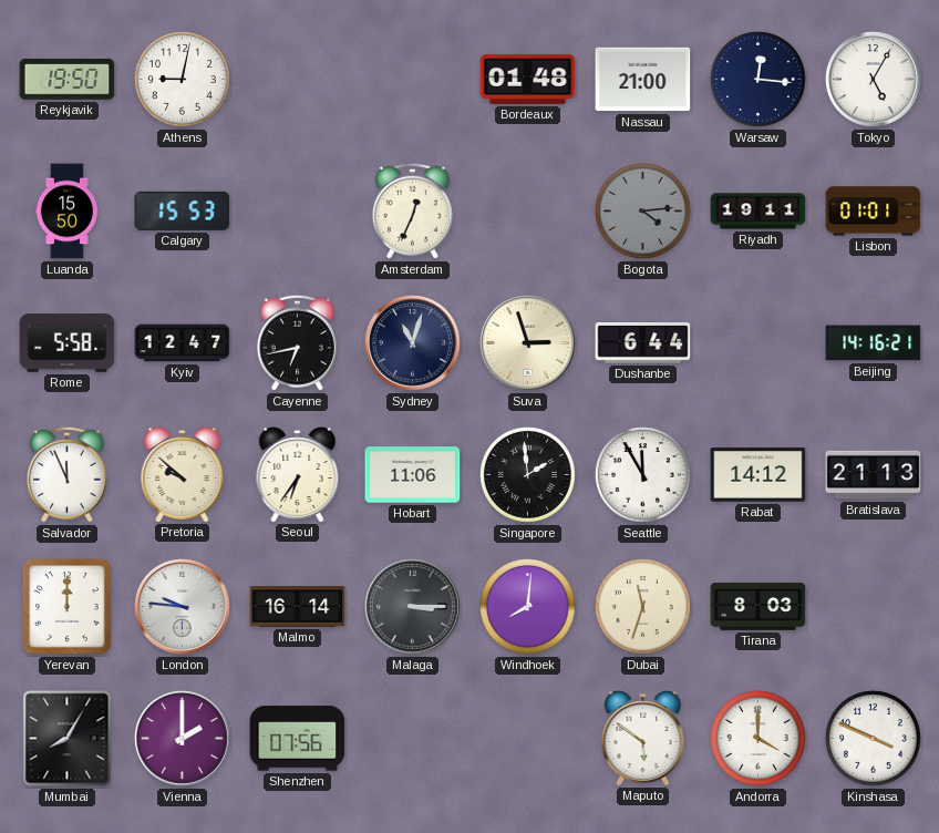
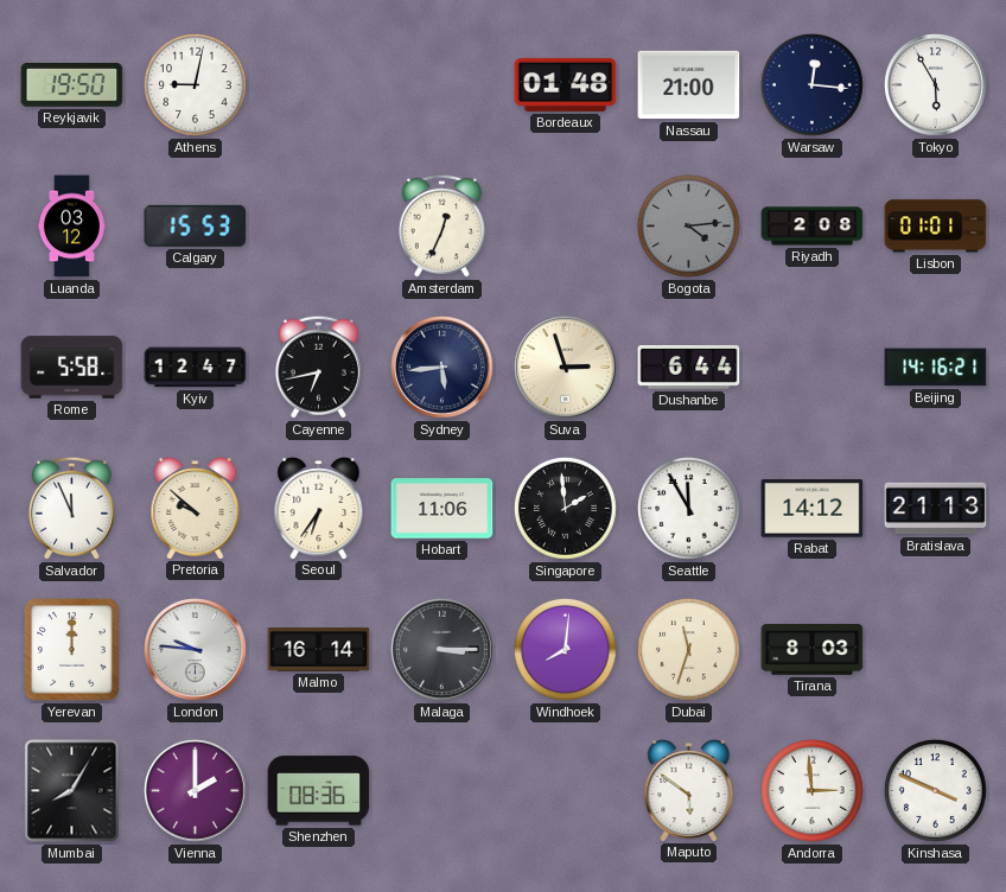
Tokyo: 5:05 -> 5:55
Luanda: 15:50 -> 03:12
Riyadh: 19:11 -> 2:08
Sydney: 11:03 -> 5:44
Shenzhen: 07:56 -> 08:36
Andorra: 4:00 -> 2:59
